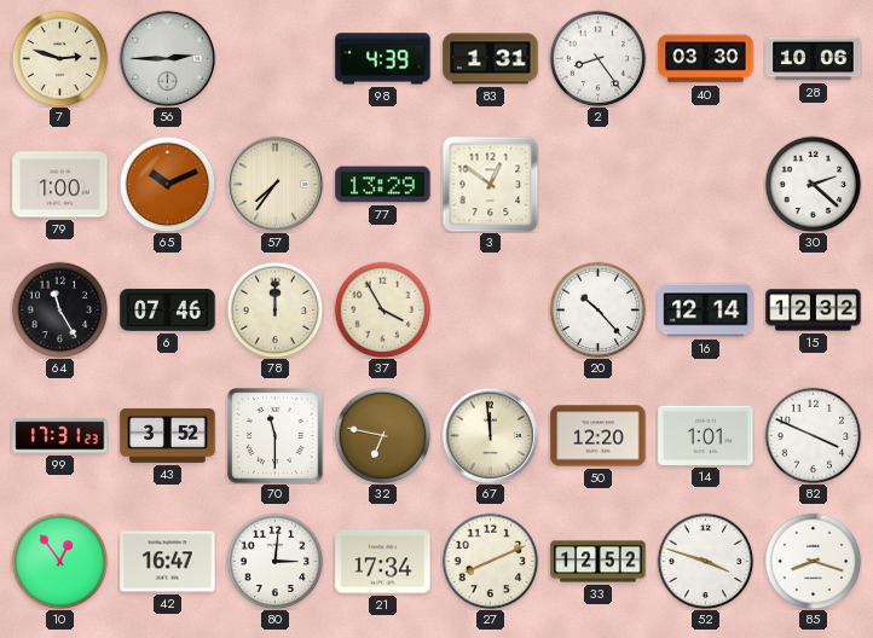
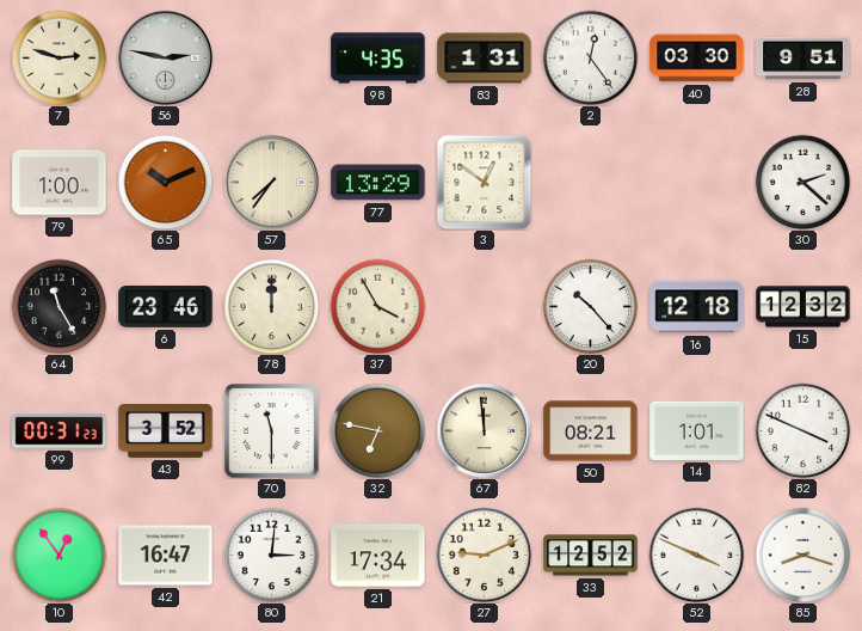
56: 2:45 -> 2:47
98: 4:39 -> 4:35
2: 8:24 -> 12:24
28: 10:06 -> 9:51
6: 07:46 -> 23:46
16: 12:14 -> 12:18
99: 17:31 -> 00:31
50: 12:20 -> 08:21
27: 8:11 -> 9:11
52: 3:48 -> 3:49
